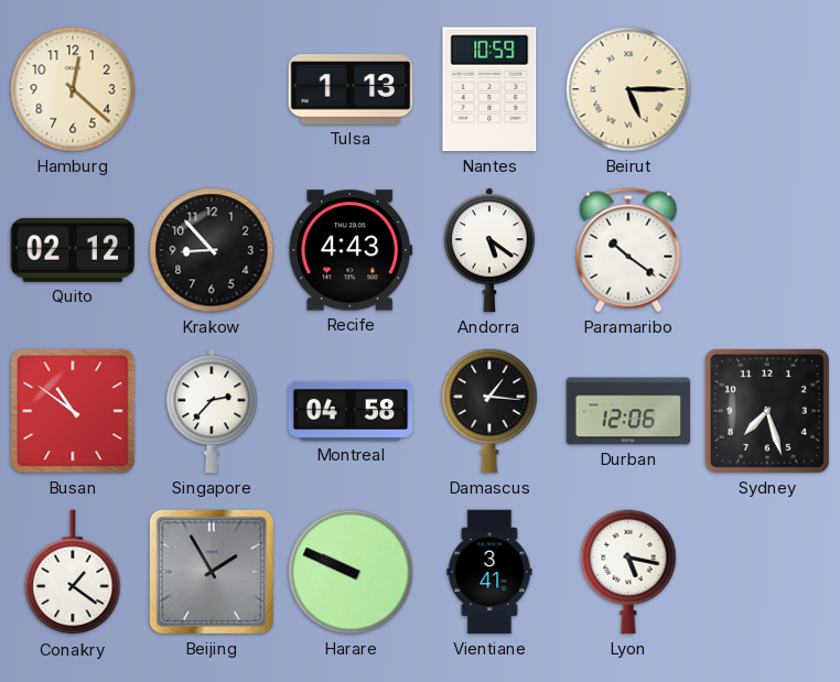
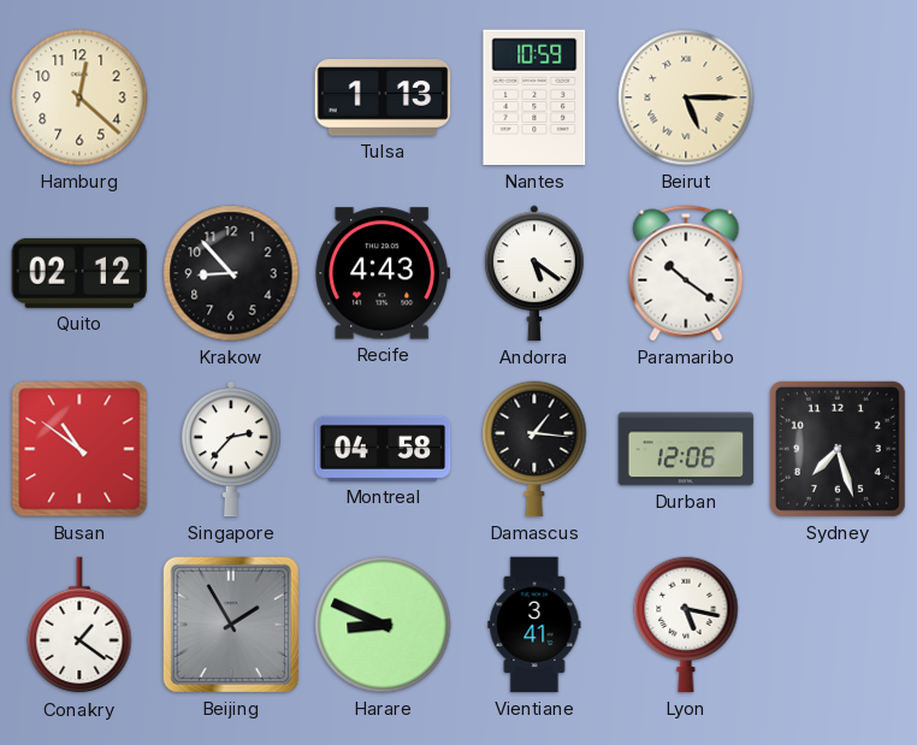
Harare: 9:49 -> 8:49
